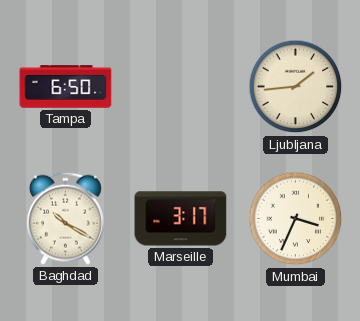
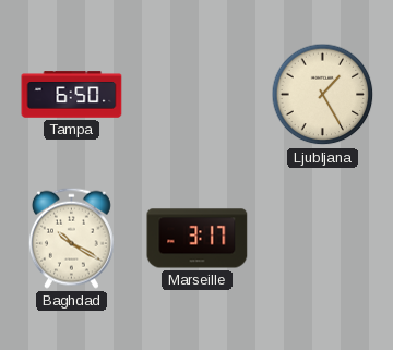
Ljubljana: 1:44 -> 1:25
Mumbai: 3:34 -> none
